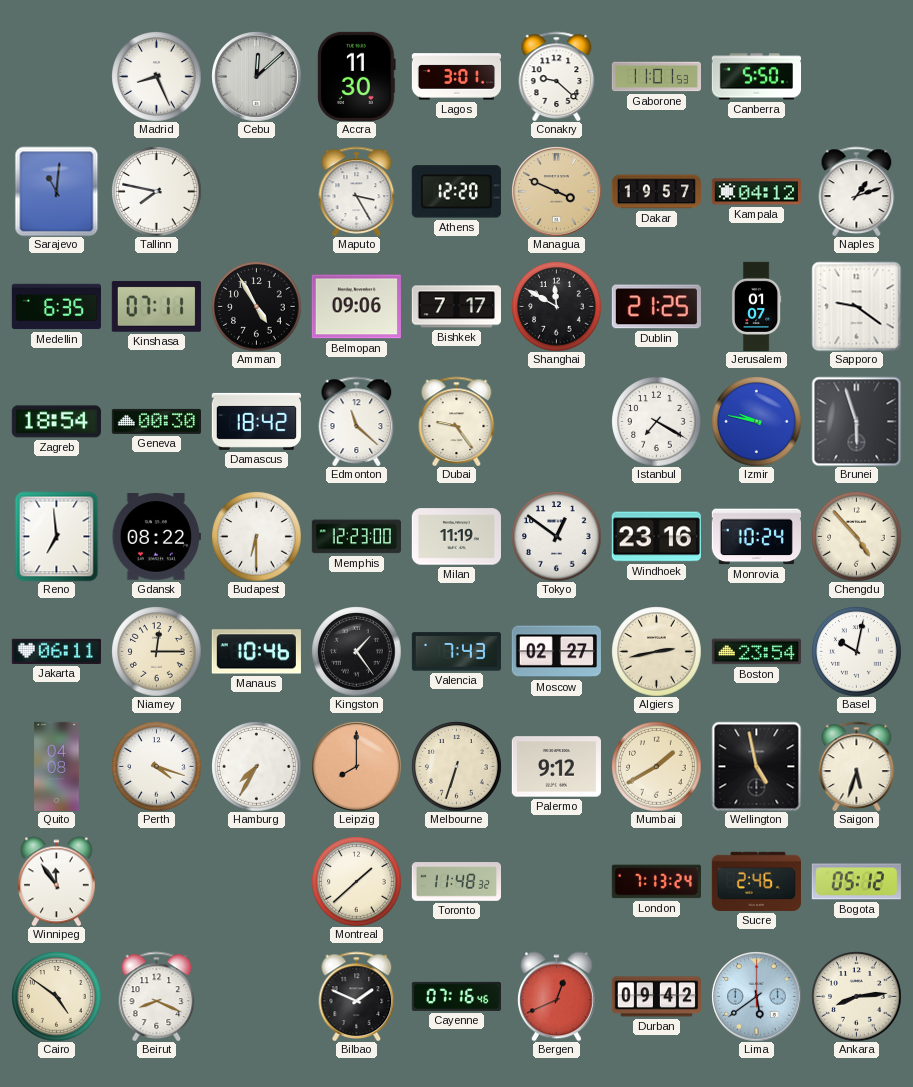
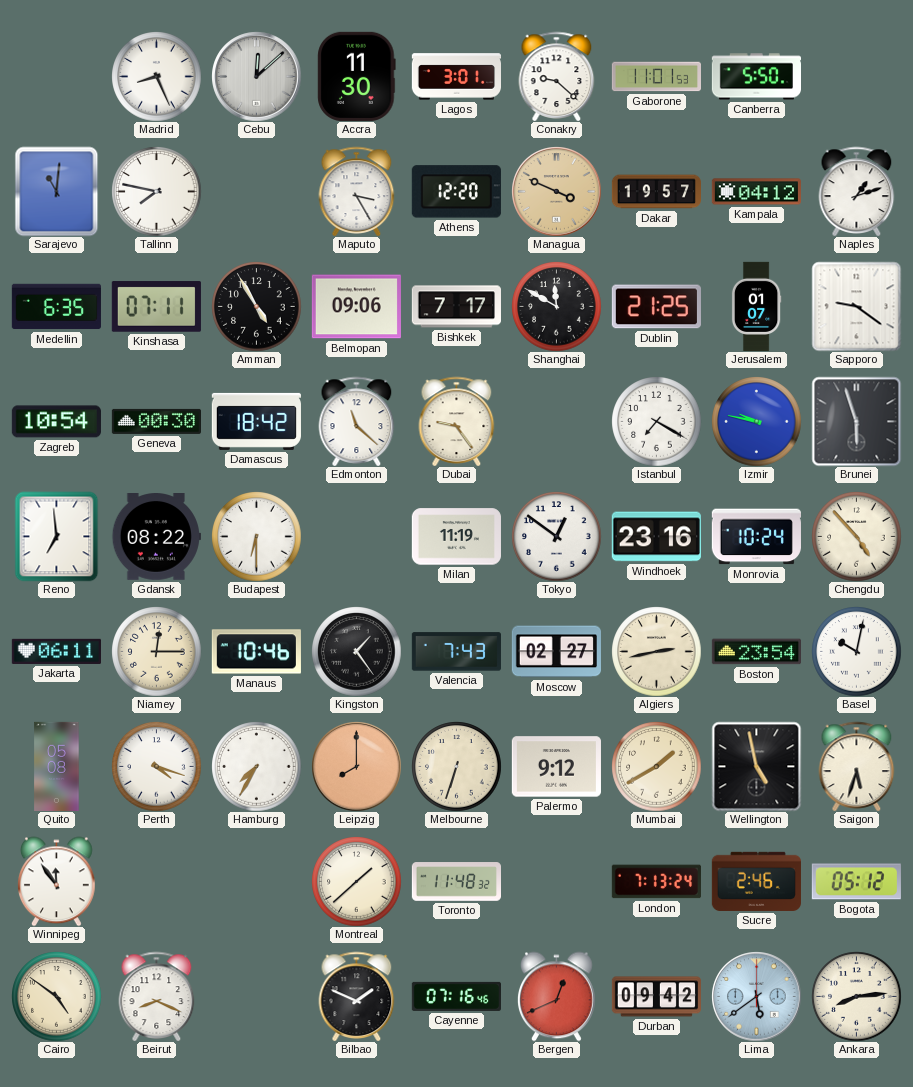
Zagreb: 18:54 -> 10:54
Memphis: 12:23 -> none
Quito: 04:08 -> 05:08
